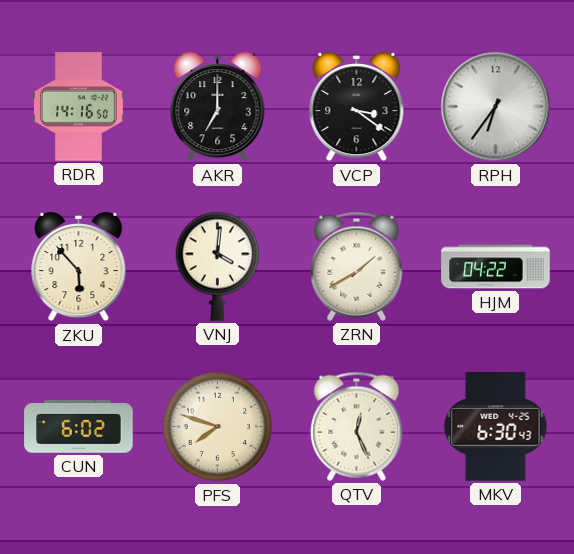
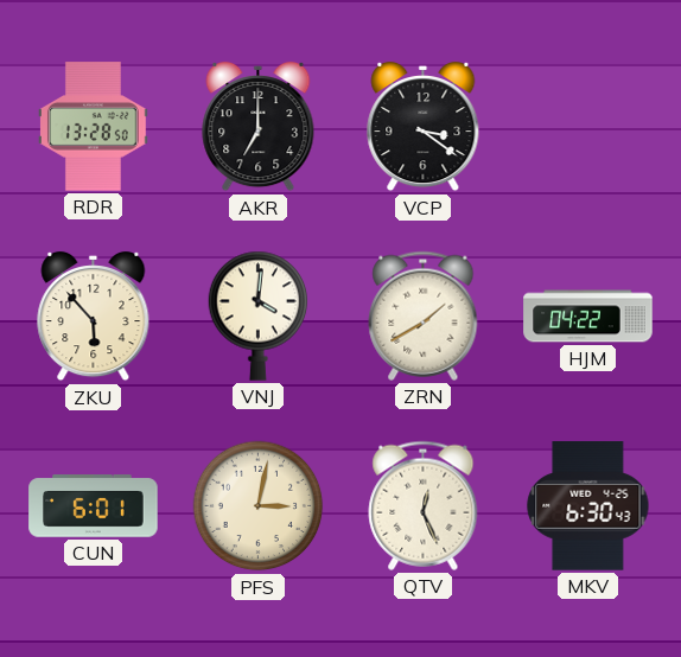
RDR: 14:16 -> 13:28
RPH: 6:36 -> none
CUN: 6:02 -> 6:01
PFS: 7:48 -> 3:02
